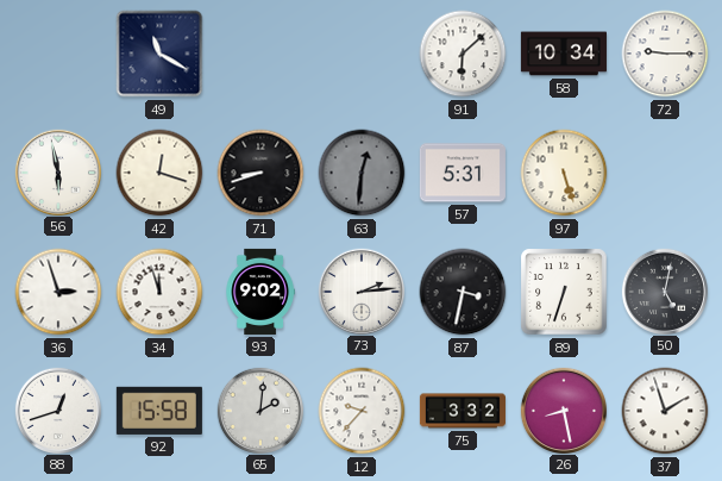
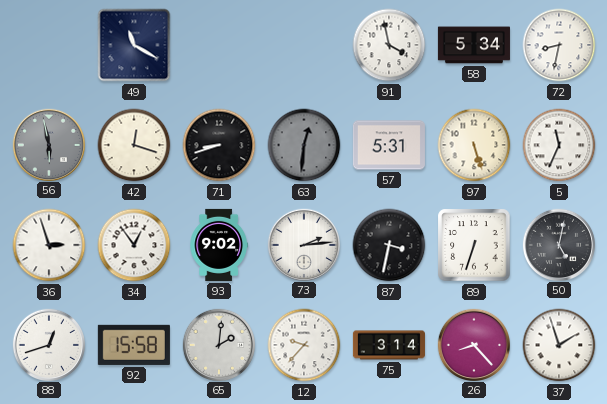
91: 6:08 -> 3:58
58: 10:34 -> 5:34
72: 9:15 -> 8:32
56 dial: white -> grey
5: none -> 11:34
34: 11:57 -> 12:54
75: 3:32 -> 3:14
26: 8:28 -> 8:23
